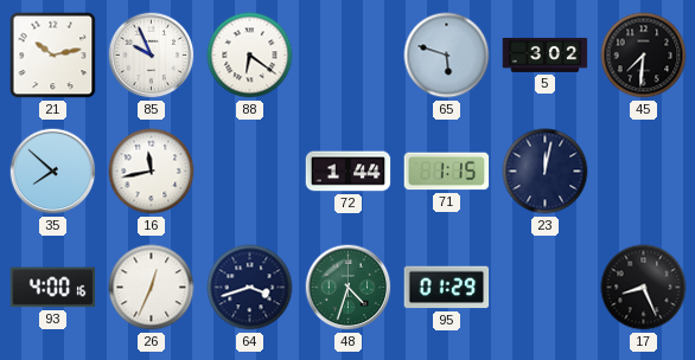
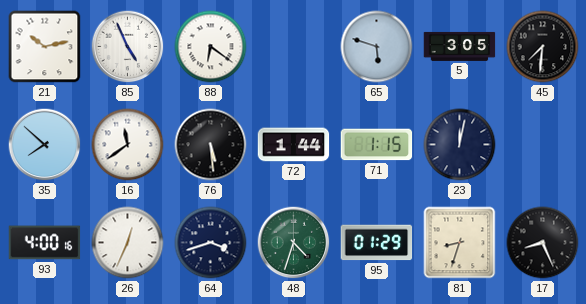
85: 9:56 -> 4:56
5: 3:02 -> 3:05
16: 11:43 -> 11:39
76: none -> 5:29
81: none -> 8:33
